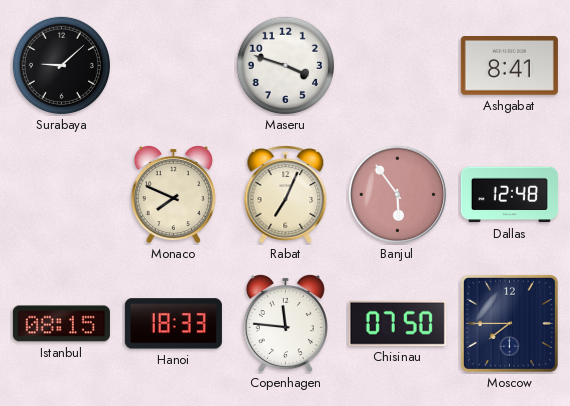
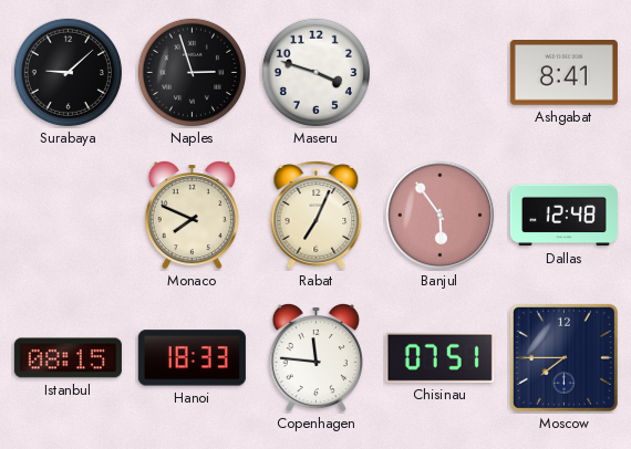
Naples: none -> 2:57
Chisinau: 07:50 -> 07:51
